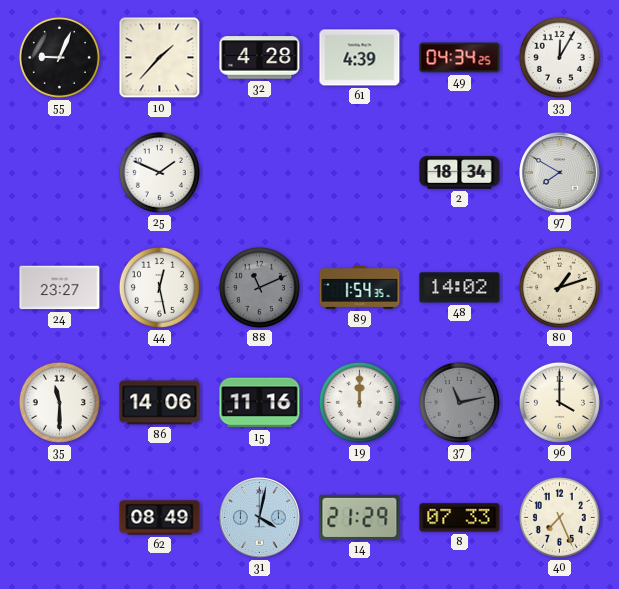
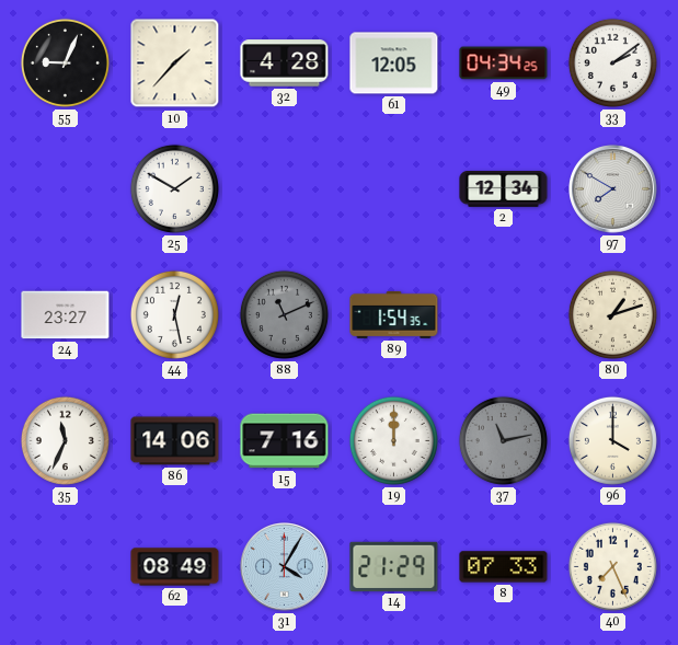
61: 4:39 -> 12:05
33: 12:05 -> 2:09
25: 1:49 -> 1:50
2: 18:34 -> 12:34
48: 14:02 -> none
35: 11:30 -> 11:34
15: 11:16 -> 7:16
31: 4:02 -> 4:05
